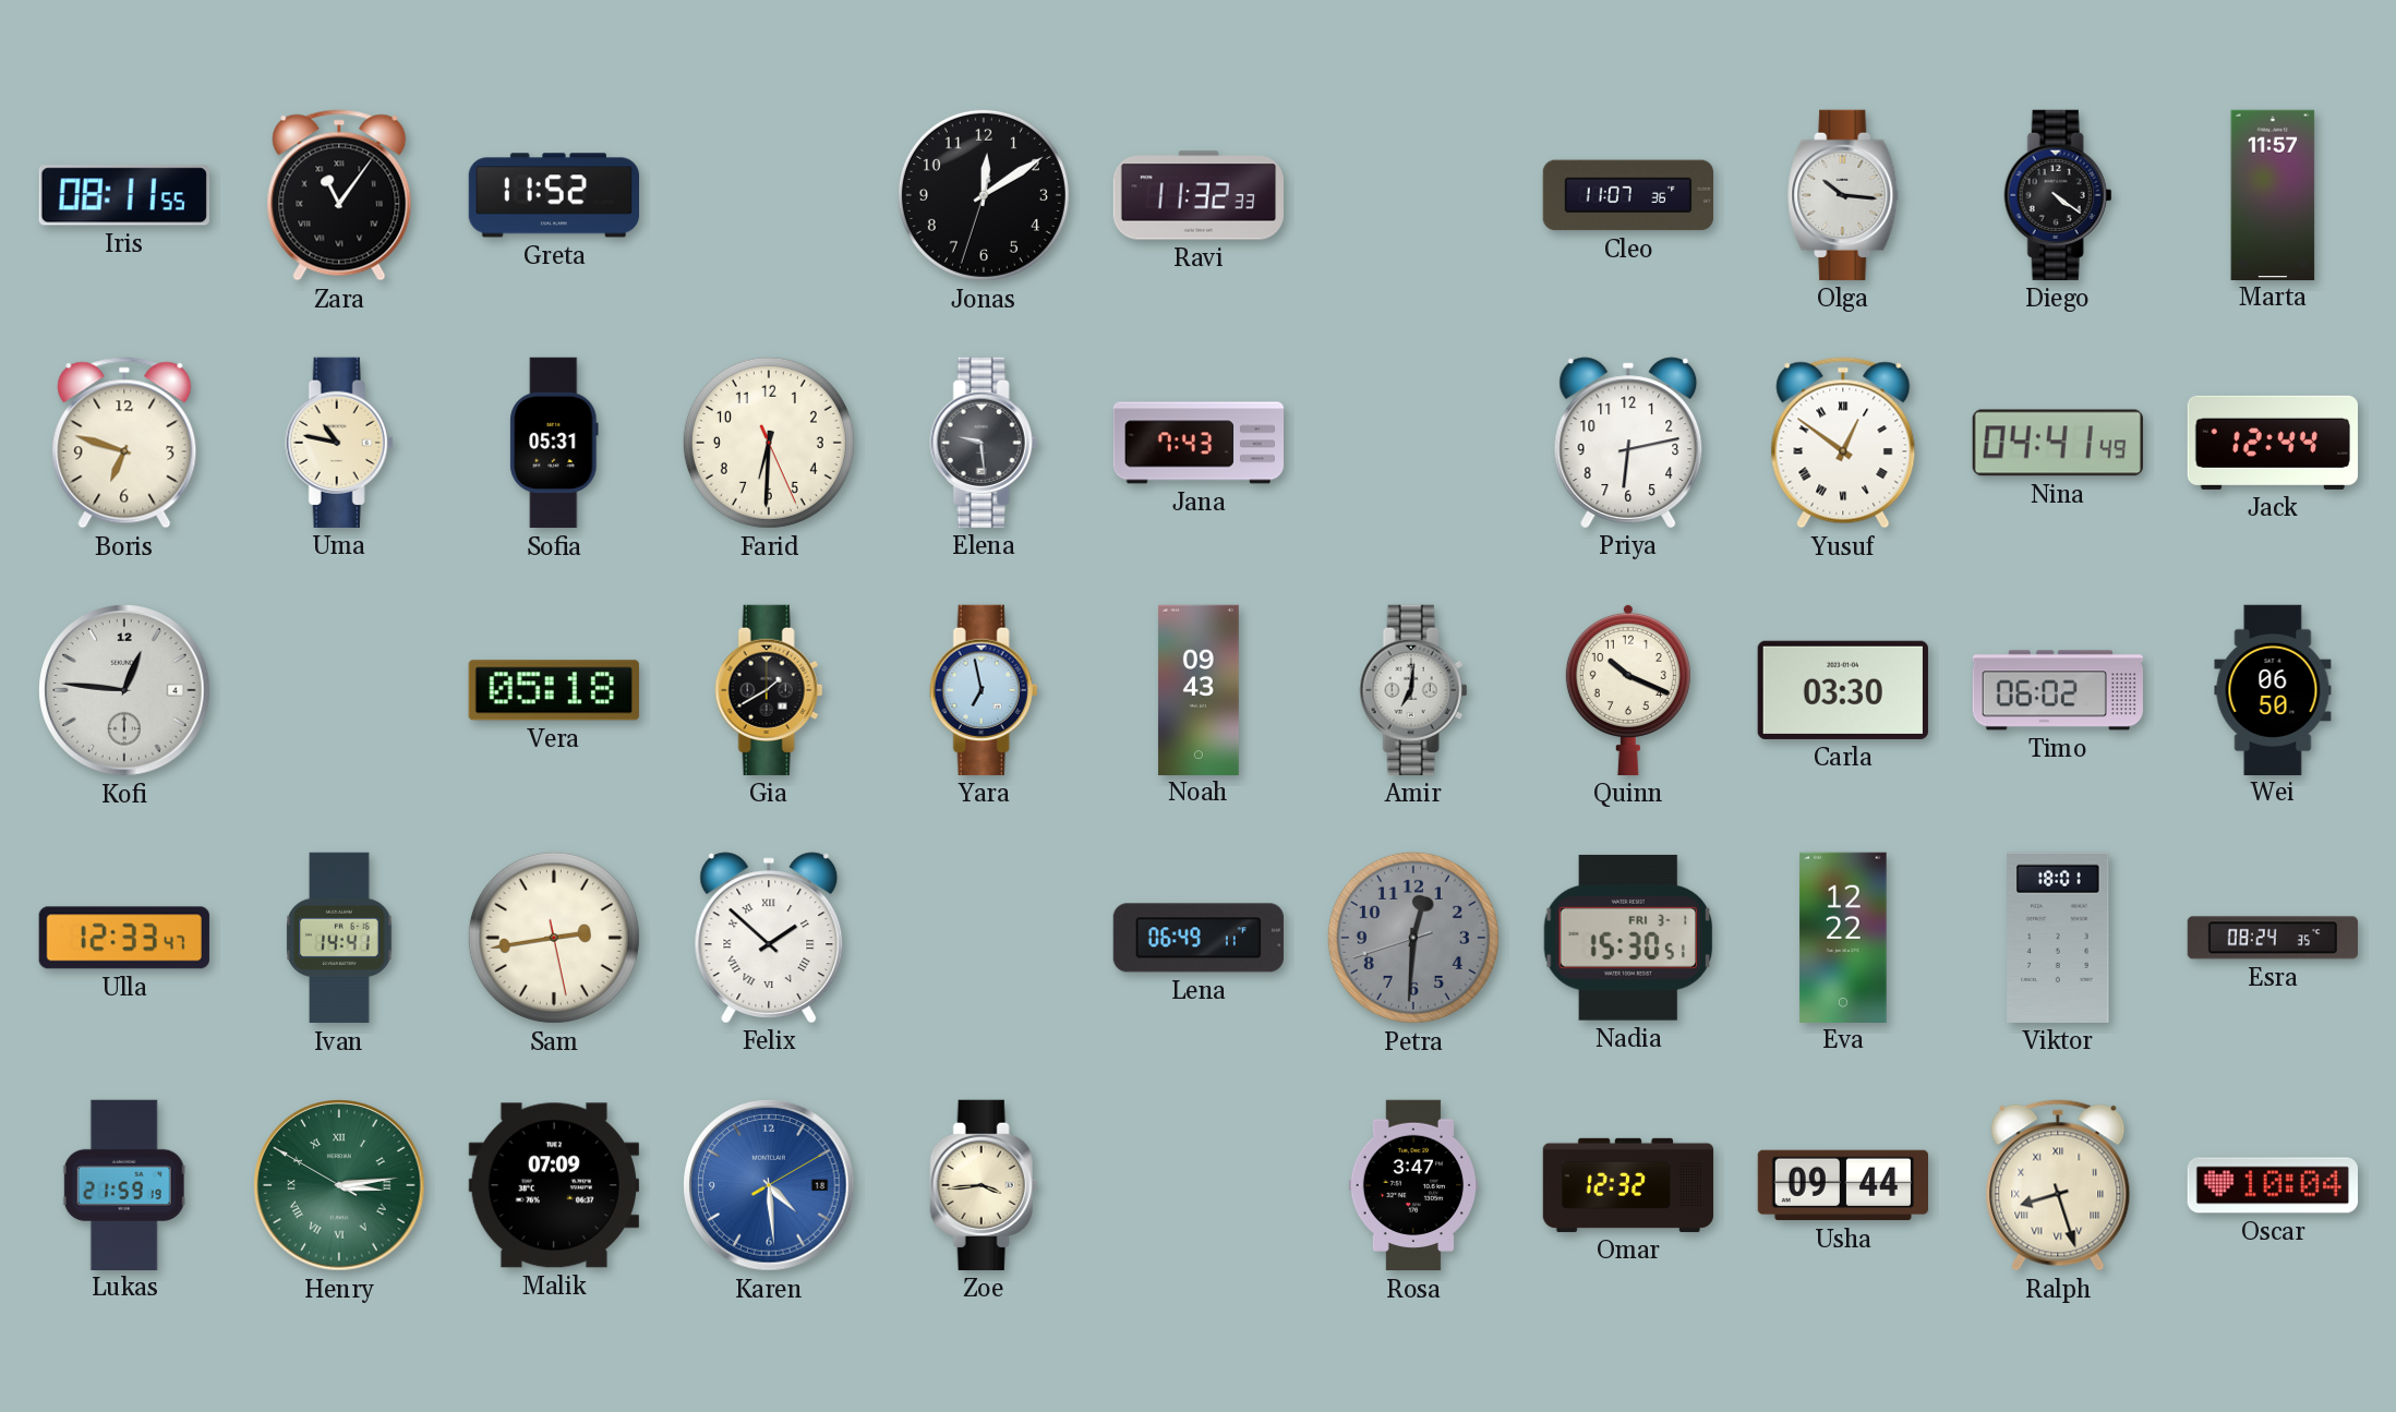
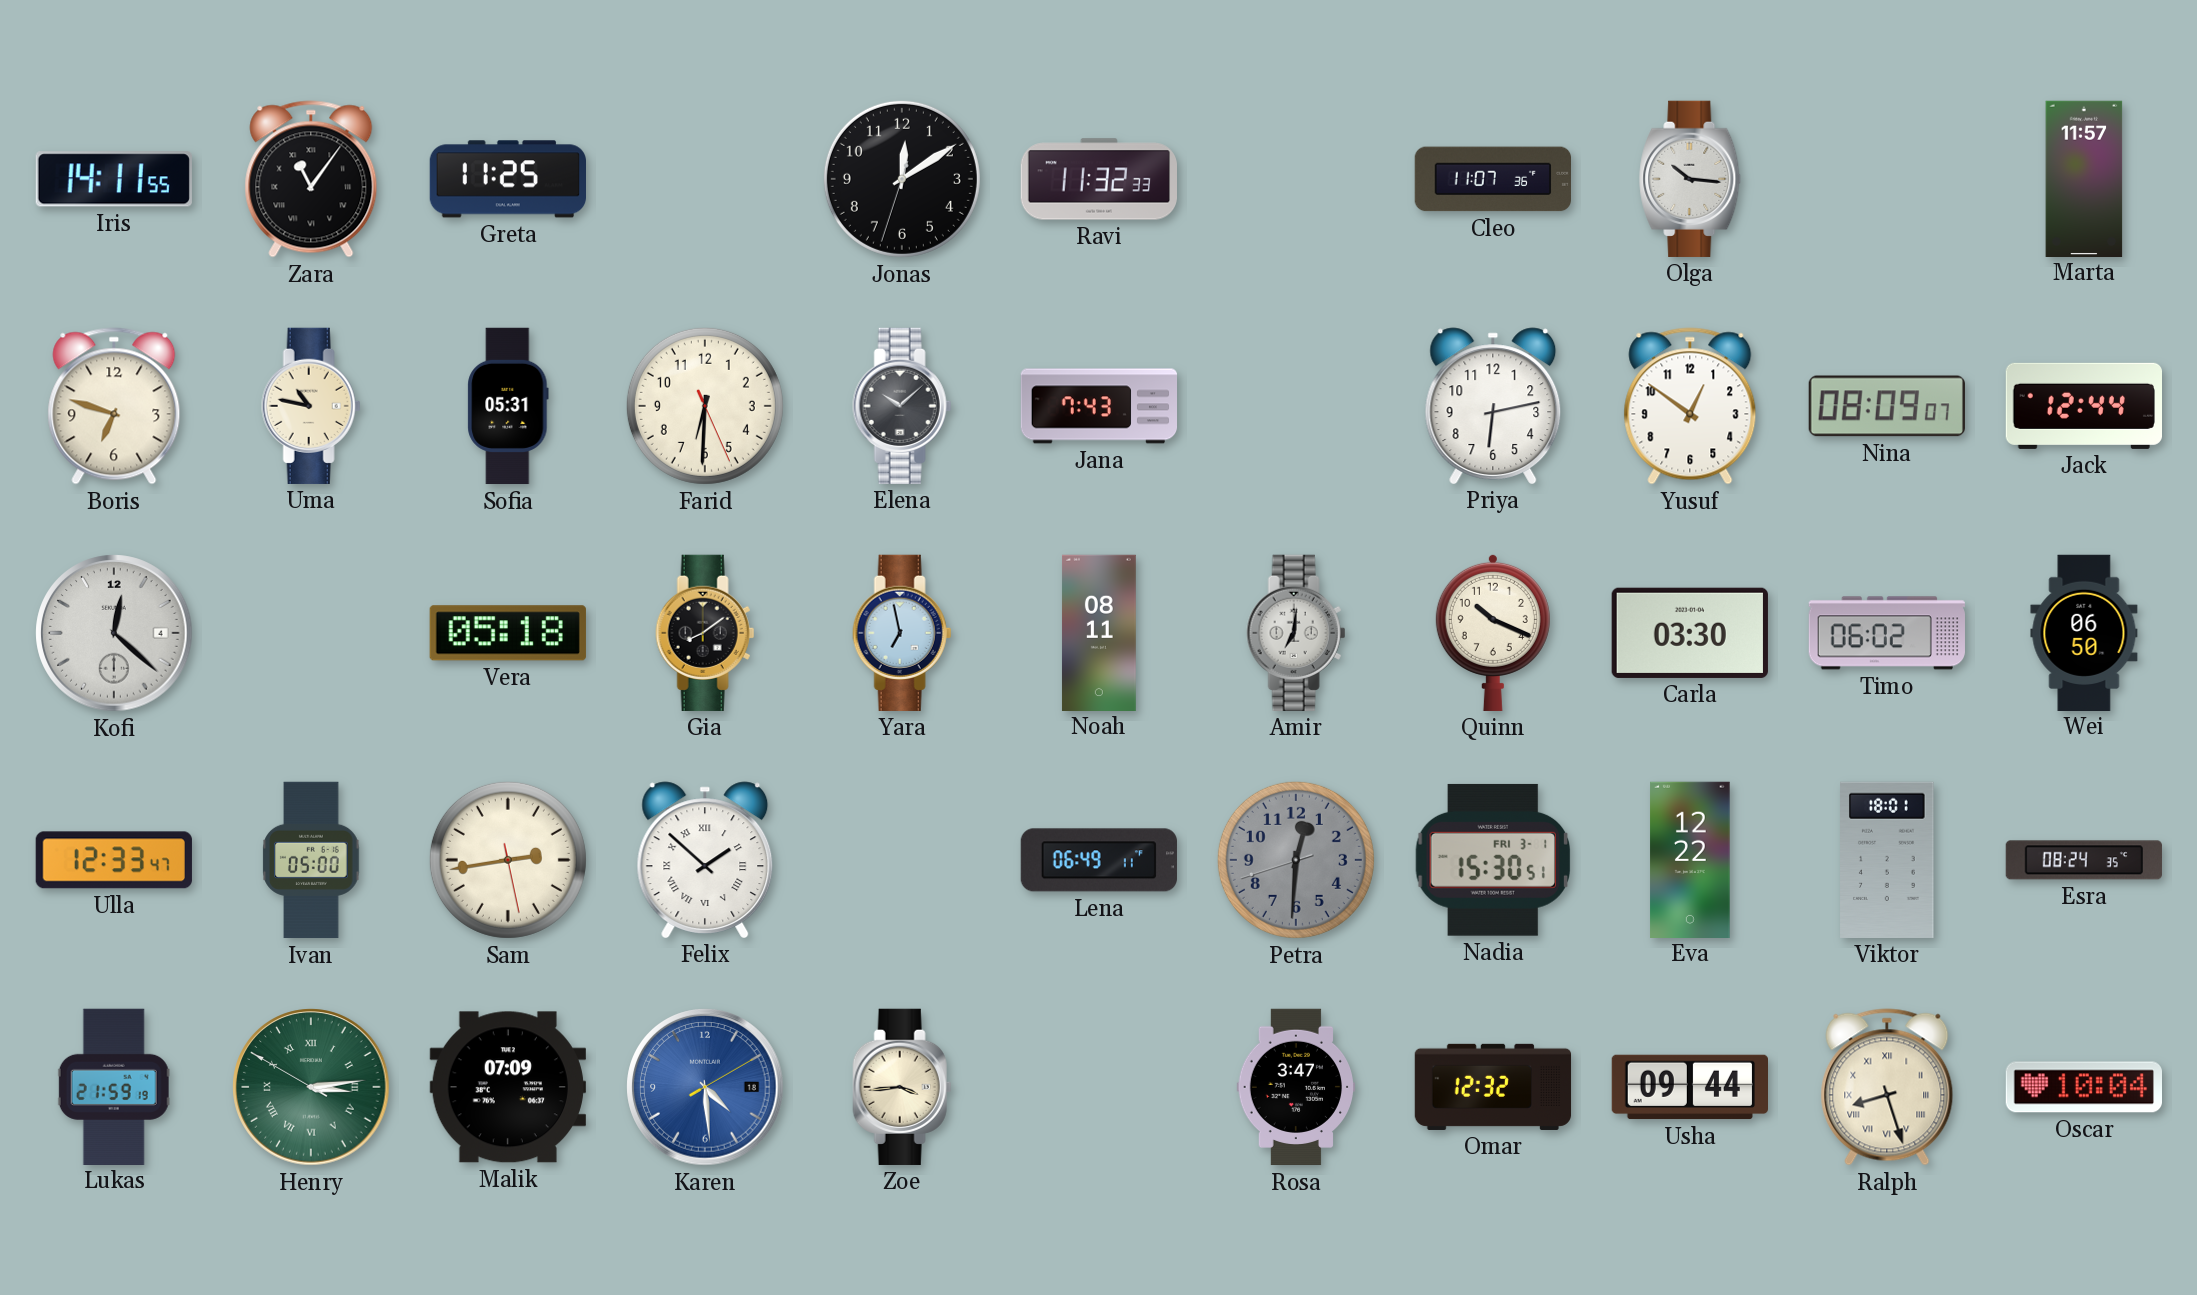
Iris: 08:11 -> 14:11
Greta: 11:52 -> 11:25
Diego: 4:21 -> none
Elena: 9:29 -> 10:08
Yusuf numerals: Roman -> Arabic
Nina: 04:41 -> 08:09
Kofi: 12:46 -> 12:22
Gia: 1:40 -> 8:09
Noah: 09:43 -> 08:11
Ivan: 14:41 -> 05:00
